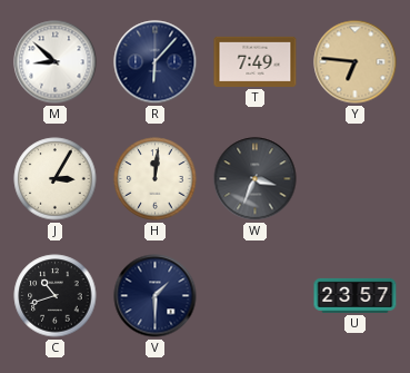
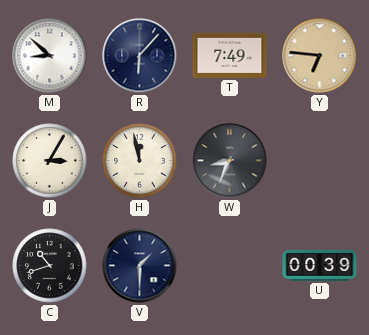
H: 12:01 -> 11:58
W: 3:34 -> 8:34
U: 23:57 -> 00:39
